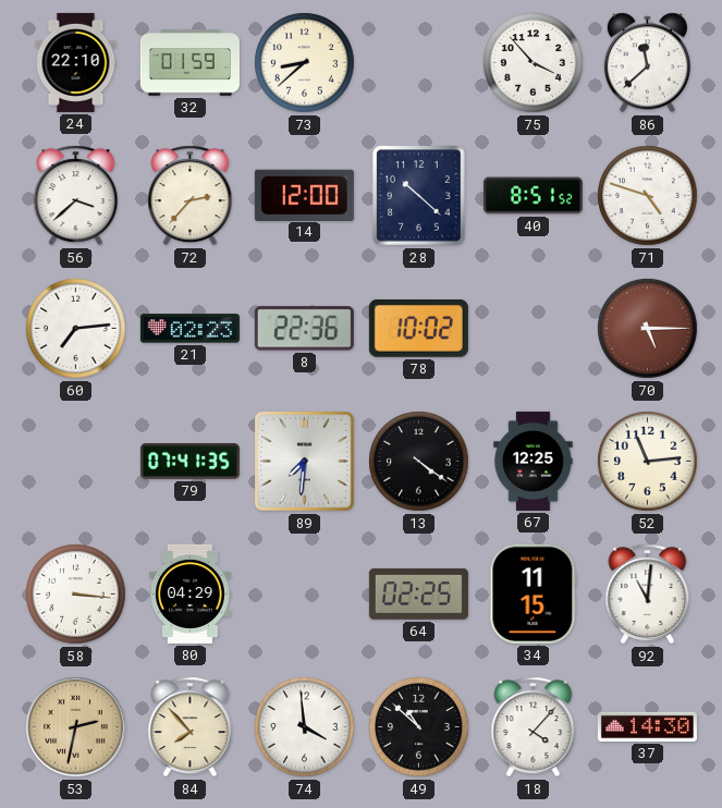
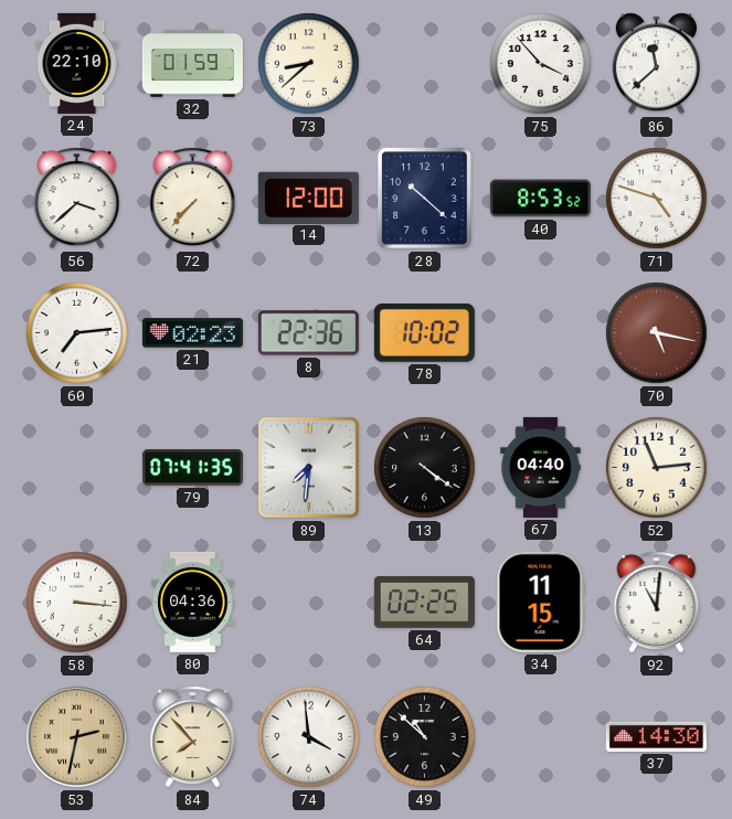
72: 2:37 -> 7:37
40: 8:51 -> 8:53
70: 5:15 -> 5:17
67: 12:25 -> 04:40
80: 04:29 -> 04:36
18: 4:07 -> none
